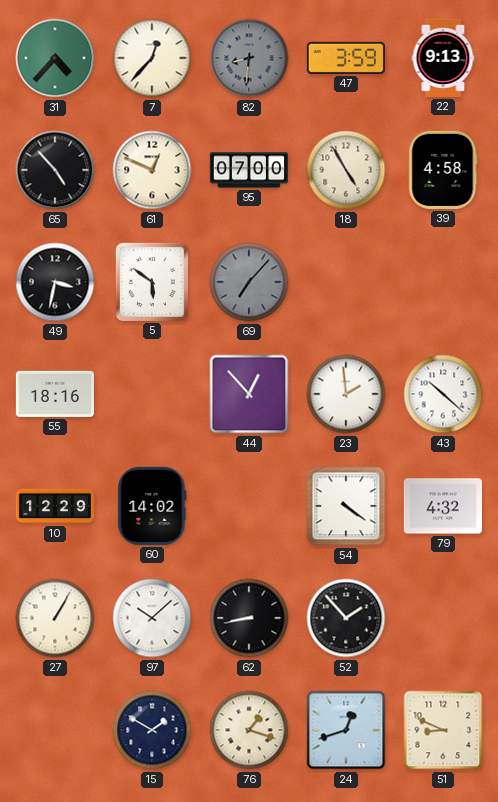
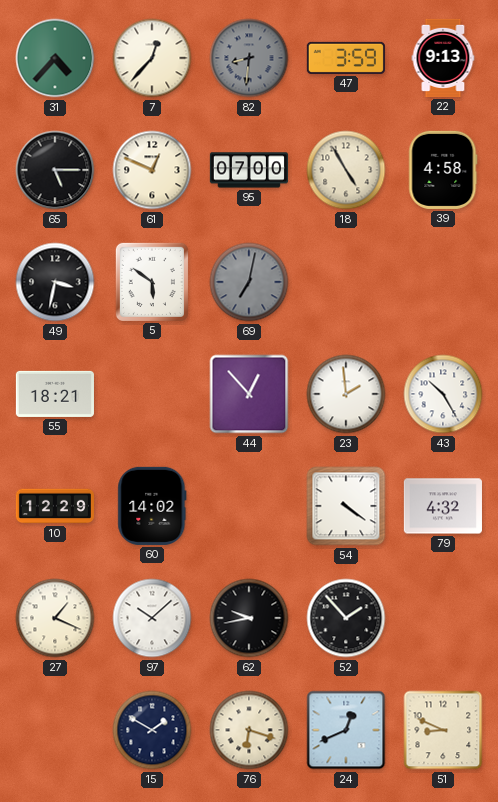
65: 4:53 -> 5:15
69: 7:07 -> 7:02
55: 18:16 -> 18:21
43: 10:22 -> 10:25
27: 1:05 -> 1:19
62: 8:43 -> 9:43
76: 1:18 -> 6:18
24: 12:42 -> 12:41
